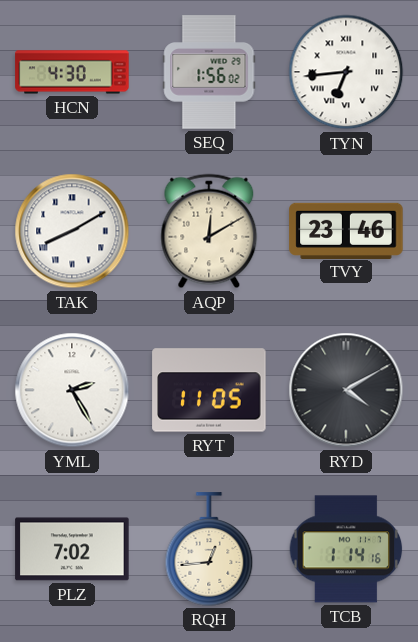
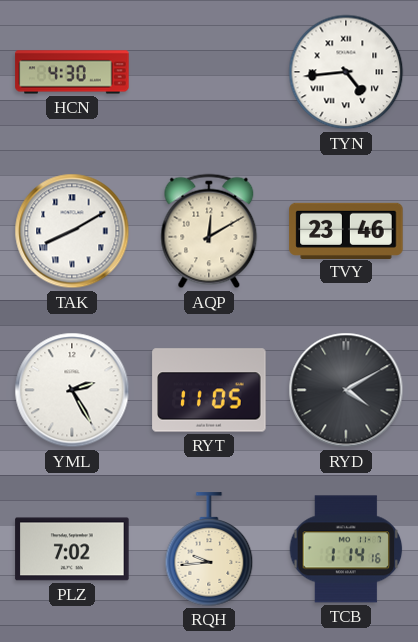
SEQ: 1:56 -> none
TYN: 6:44 -> 4:44
RQH: 12:44 -> 9:44
